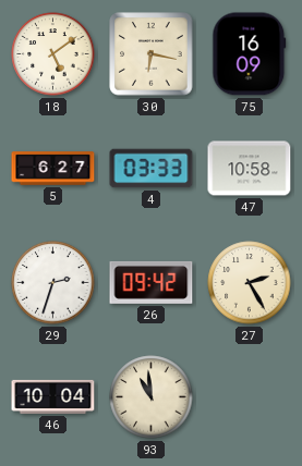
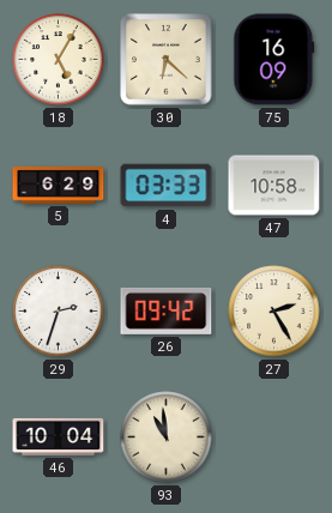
18: 5:09 -> 5:05
30: 6:17 -> 6:22
5: 6:27 -> 6:29
